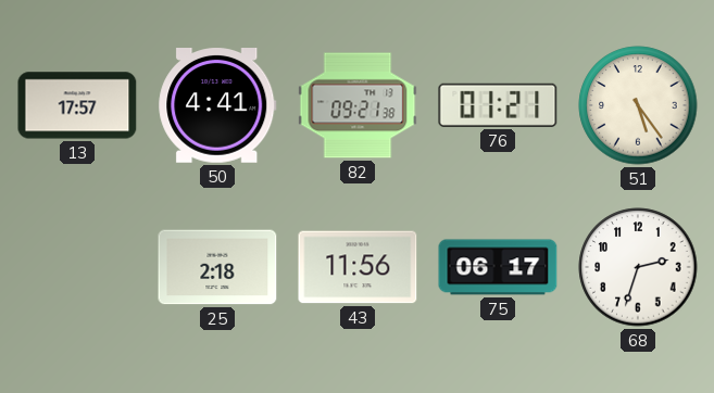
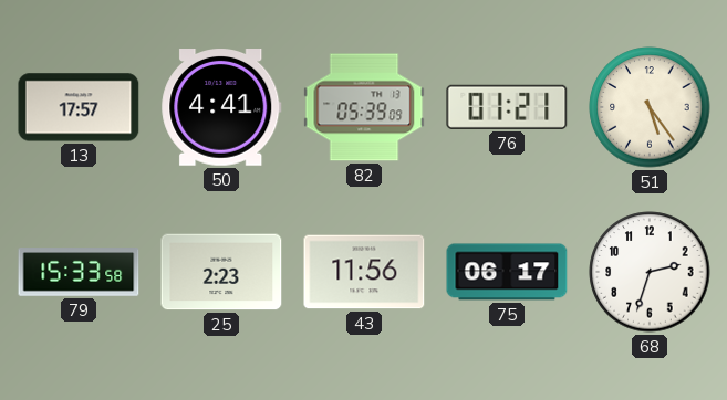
82: 09:21 -> 05:39
79: none -> 15:33
25: 2:18 -> 2:23
